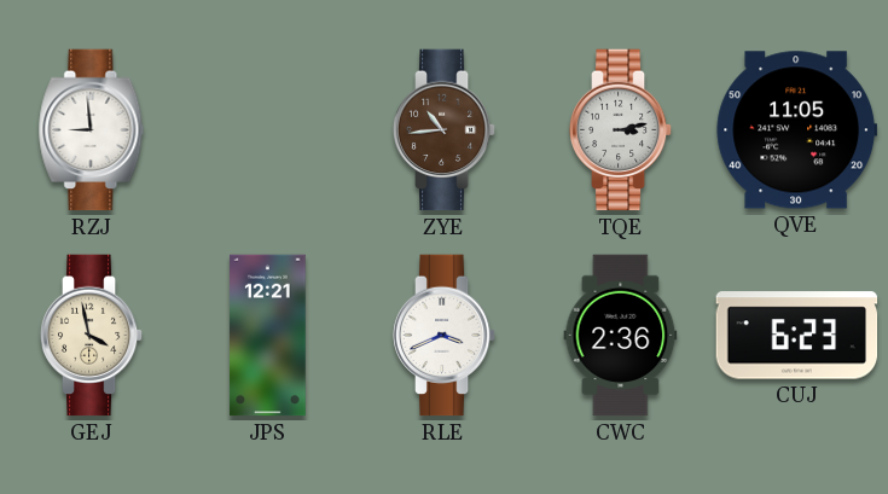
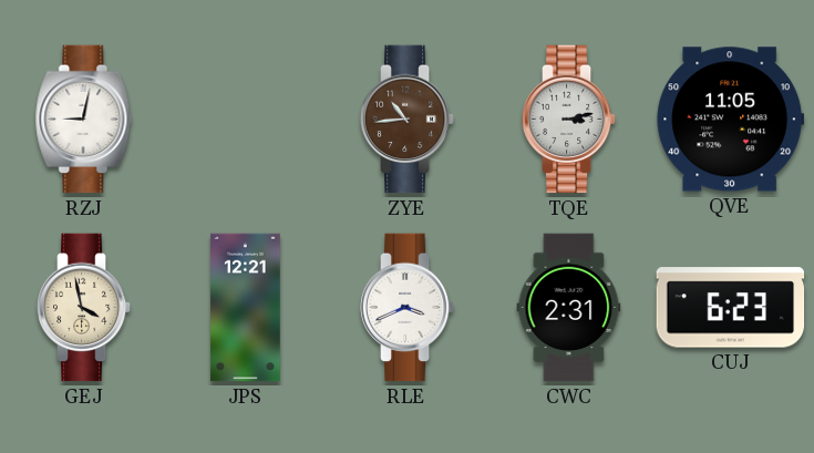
RZJ: 8:59 -> 9:02
CWC: 2:36 -> 2:31
